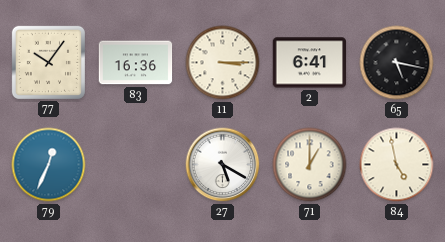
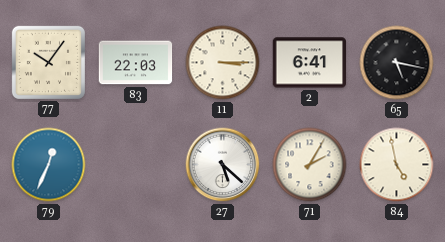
83: 16:36 -> 22:03
27: 5:20 -> 5:22
71: 1:00 -> 2:05
